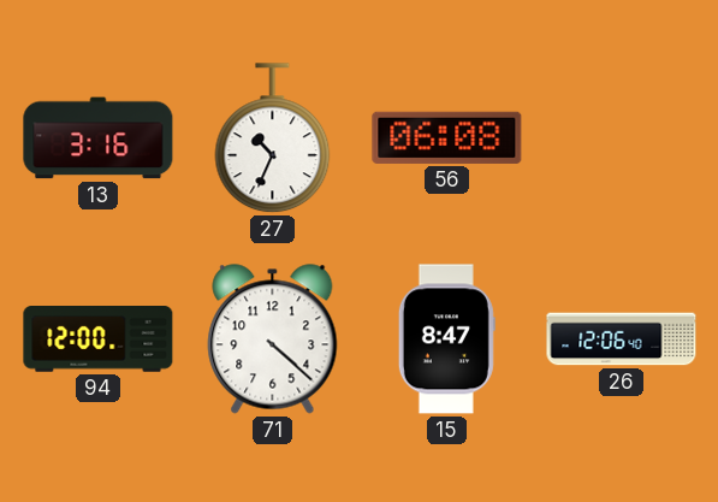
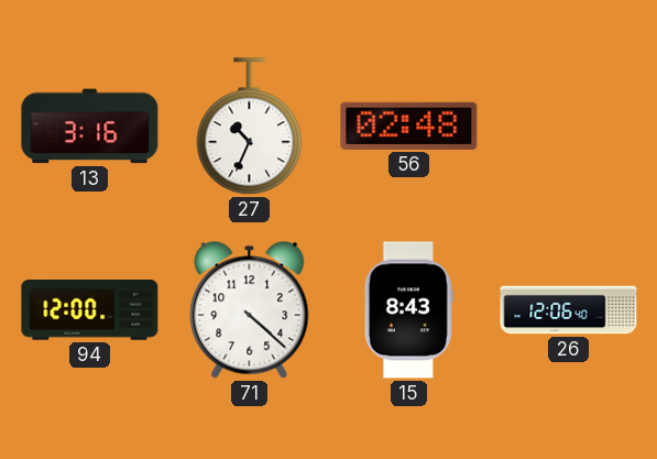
56: 06:08 -> 02:48
15: 8:47 -> 8:43
